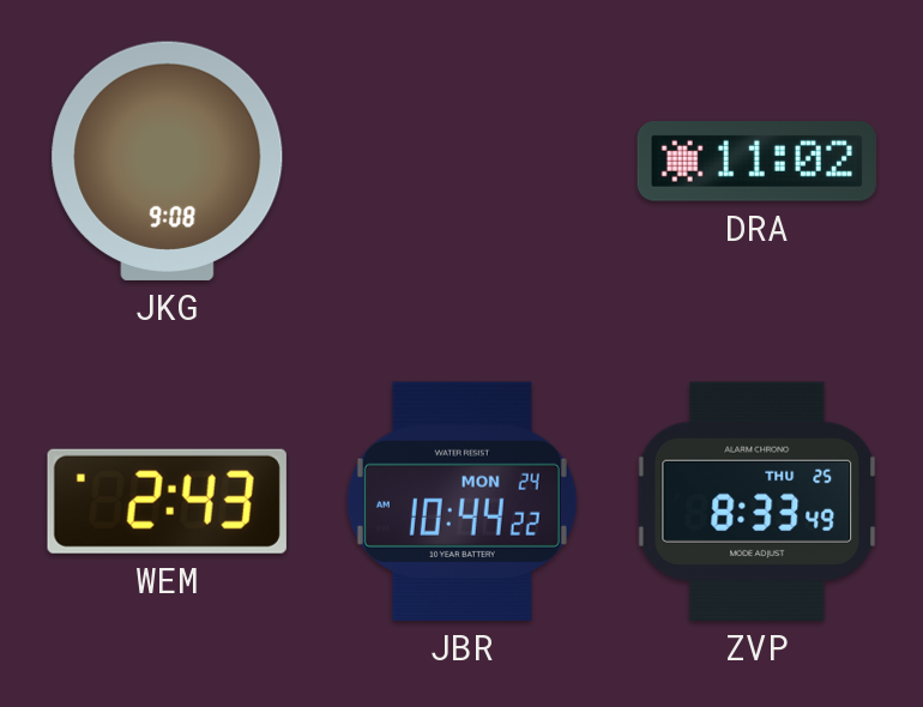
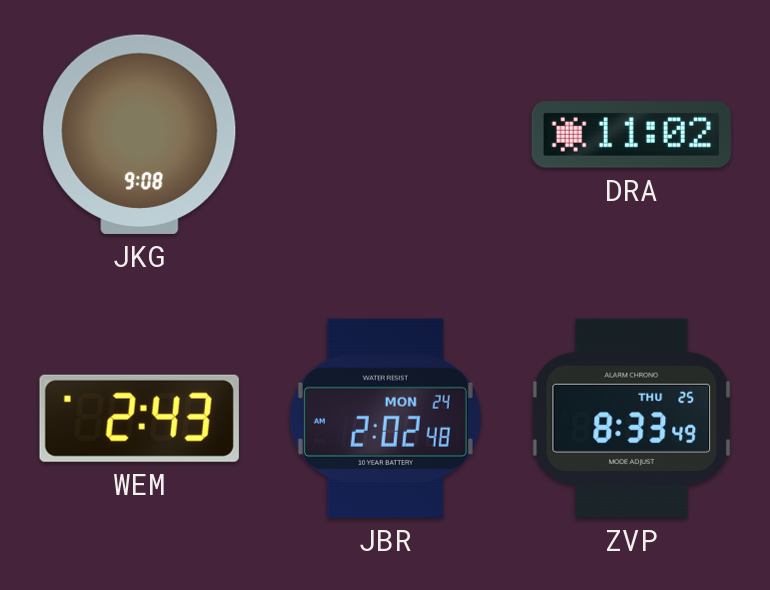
JBR: 10:44 -> 2:02
